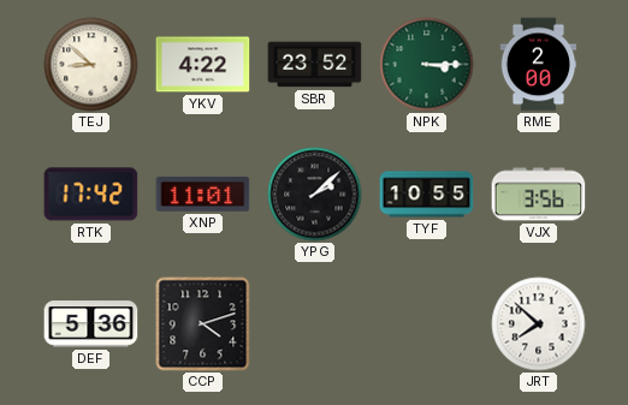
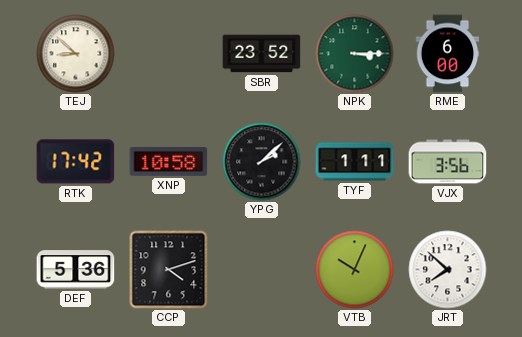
YKV: 4:22 -> none
RME: 2:00 -> 6:00
XNP: 11:01 -> 10:58
TYF: 10:55 -> 1:11
VTB: none -> 10:04
